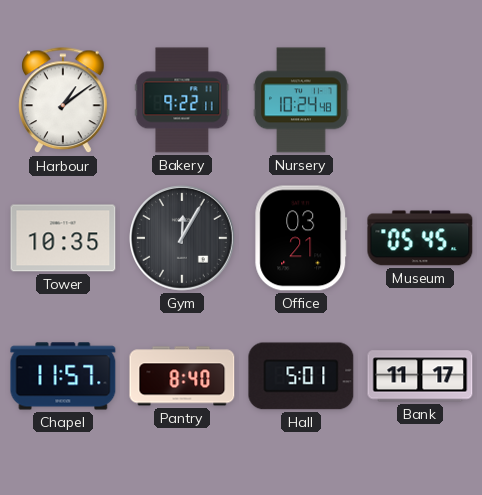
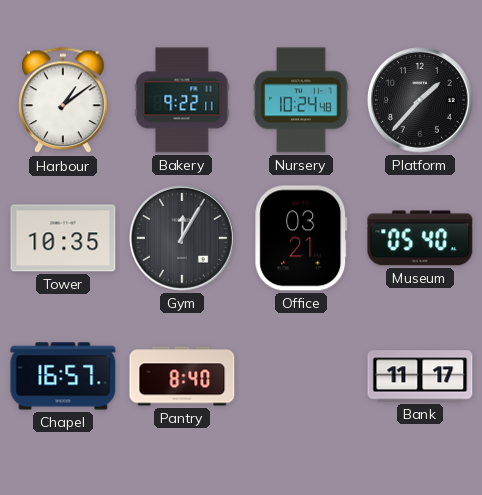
Platform: none -> 1:37
Museum: 05:45 -> 05:40
Chapel: 11:57 -> 16:57
Hall: 5:01 -> none
